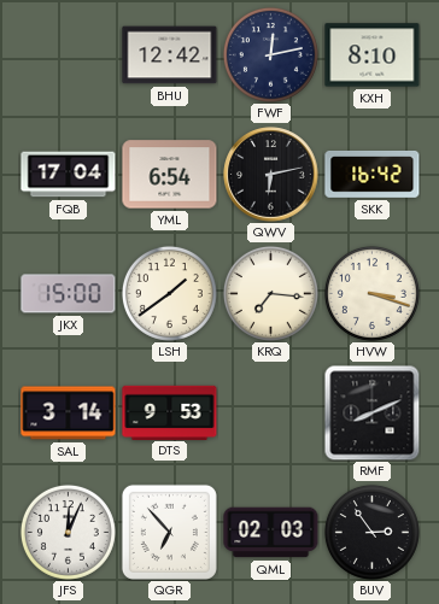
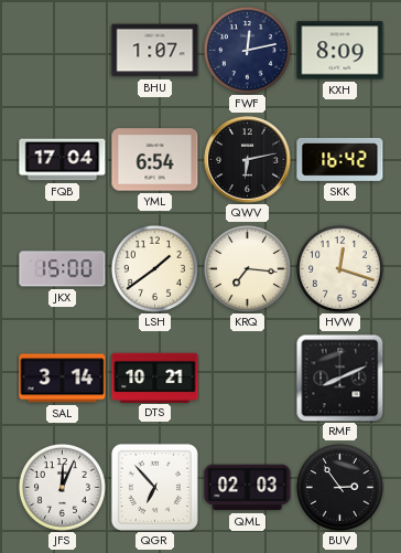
BHU: 12:42 -> 1:07
KXH: 8:10 -> 8:09
HVW: 3:18 -> 12:18
DTS: 9:53 -> 10:21
